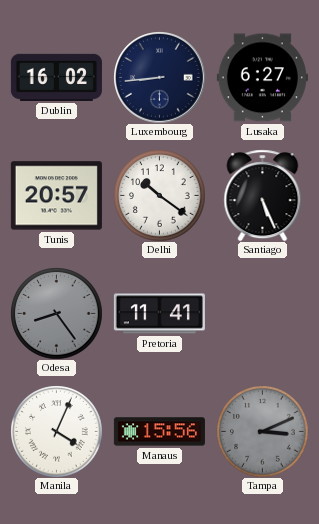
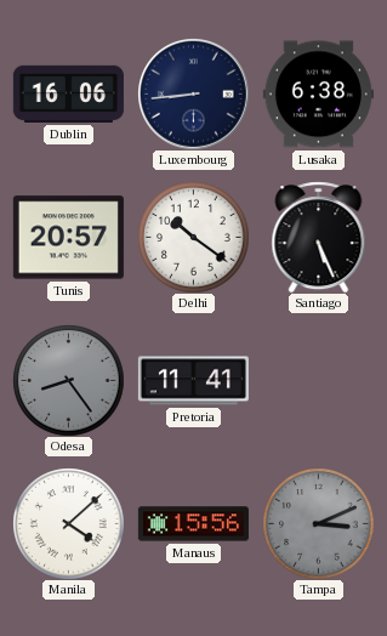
Dublin: 16:02 -> 16:06
Lusaka: 6:27 -> 6:38
Manila: 4:04 -> 4:08
